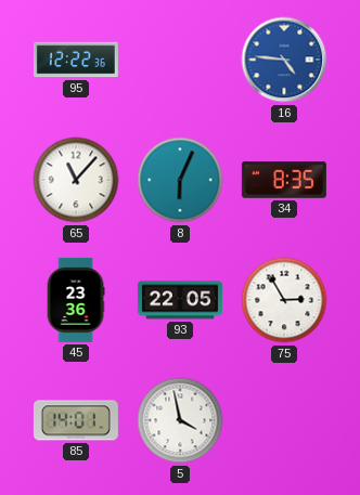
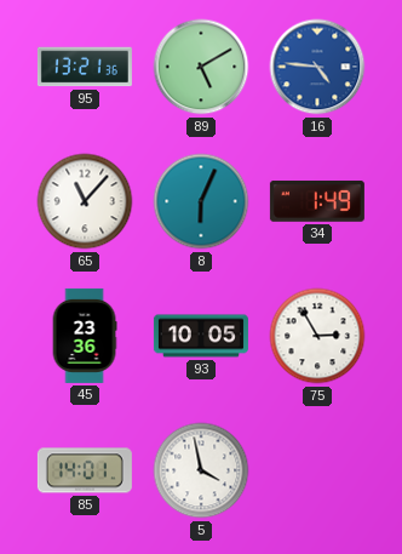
95: 12:22 -> 13:21
89: none -> 5:10
34: 8:35 -> 1:49
93: 22:05 -> 10:05
